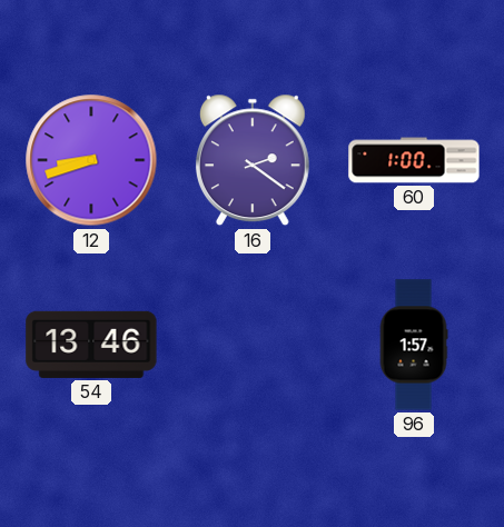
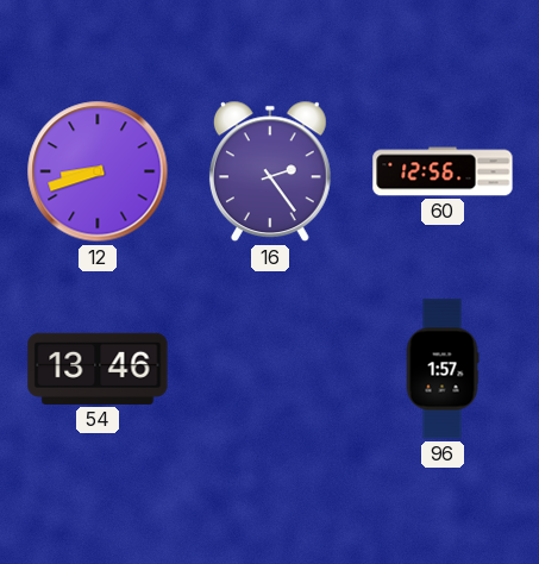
16: 2:21 -> 2:24
60: 1:00 -> 12:56
